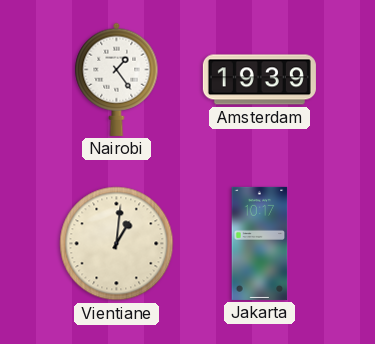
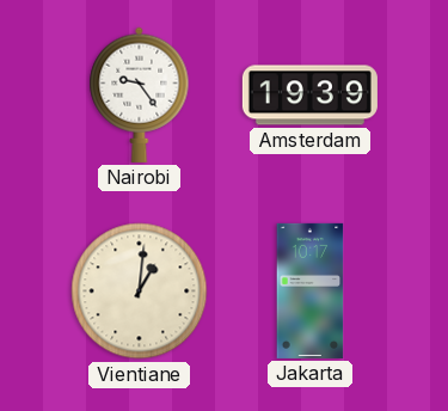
Nairobi: 1:24 -> 9:24
